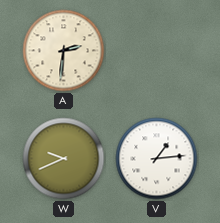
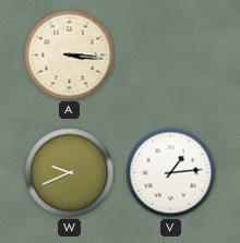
A: 2:31 -> 3:16
